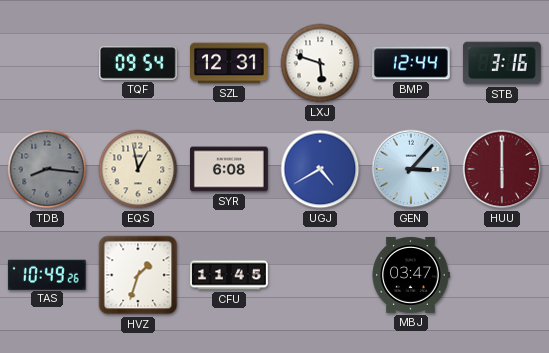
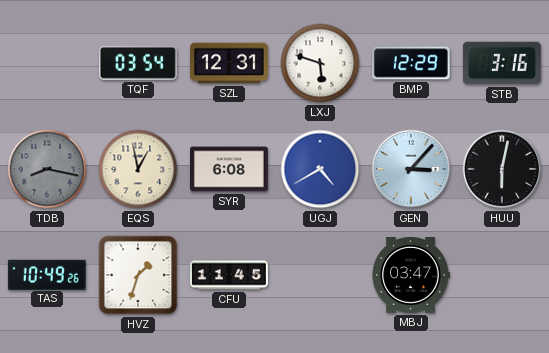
TQF: 09:54 -> 03:54
BMP: 12:44 -> 12:29
TDB: 8:16 -> 8:17
HUU: 6:00 -> 6:02
HUU dial: burgundy -> black
